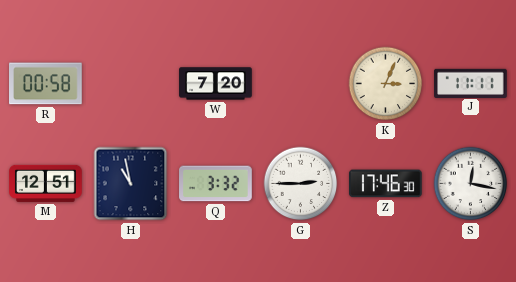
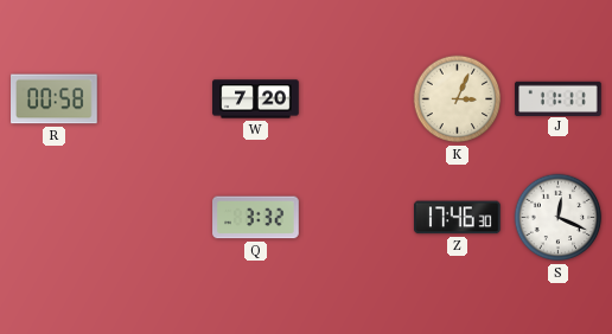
M: 12:51 -> none
H: 10:58 -> none
G: 2:45 -> none
S: 12:17 -> 12:19
